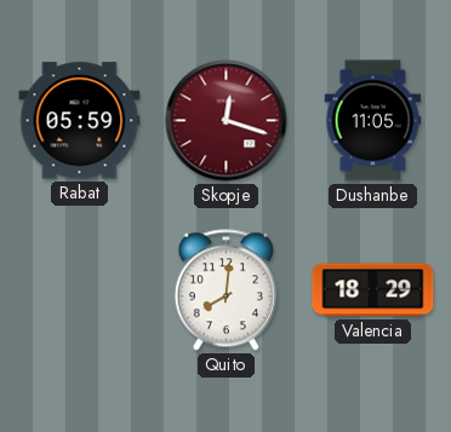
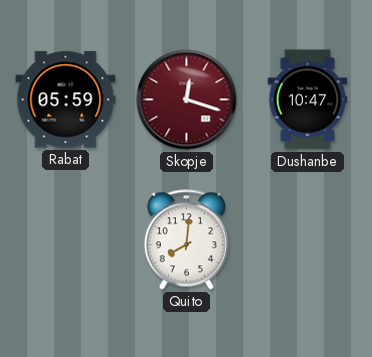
Dushanbe: 11:05 -> 10:47
Valencia: 18:29 -> none
